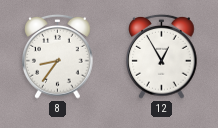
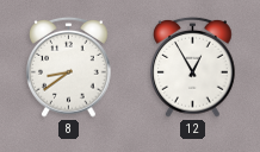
8: 8:36 -> 8:39
